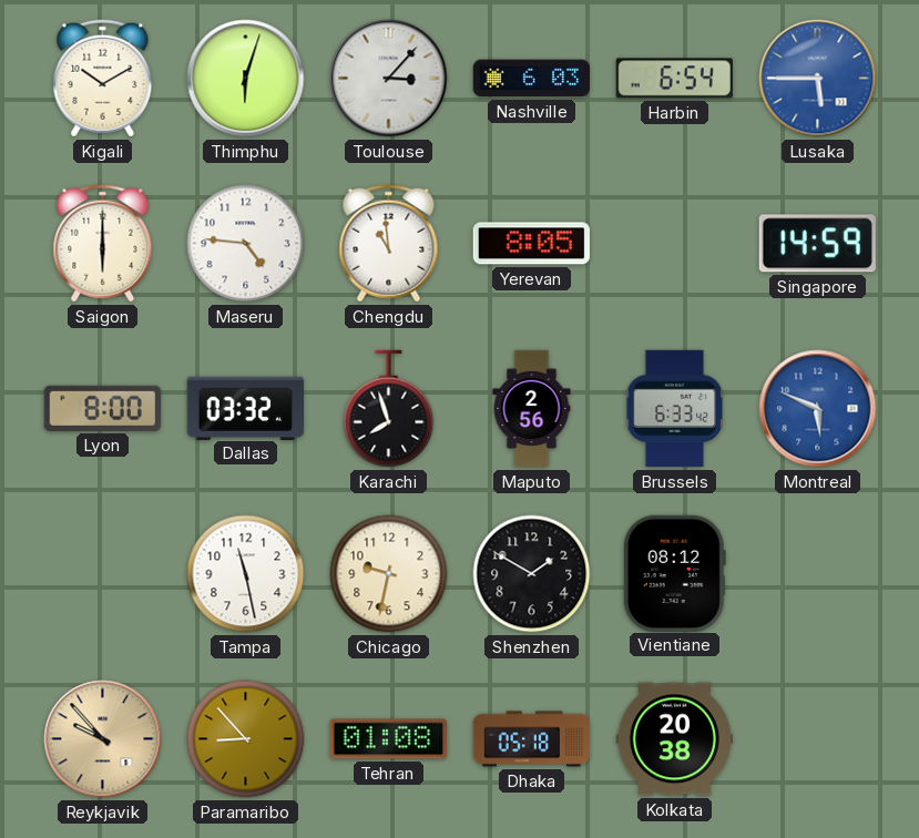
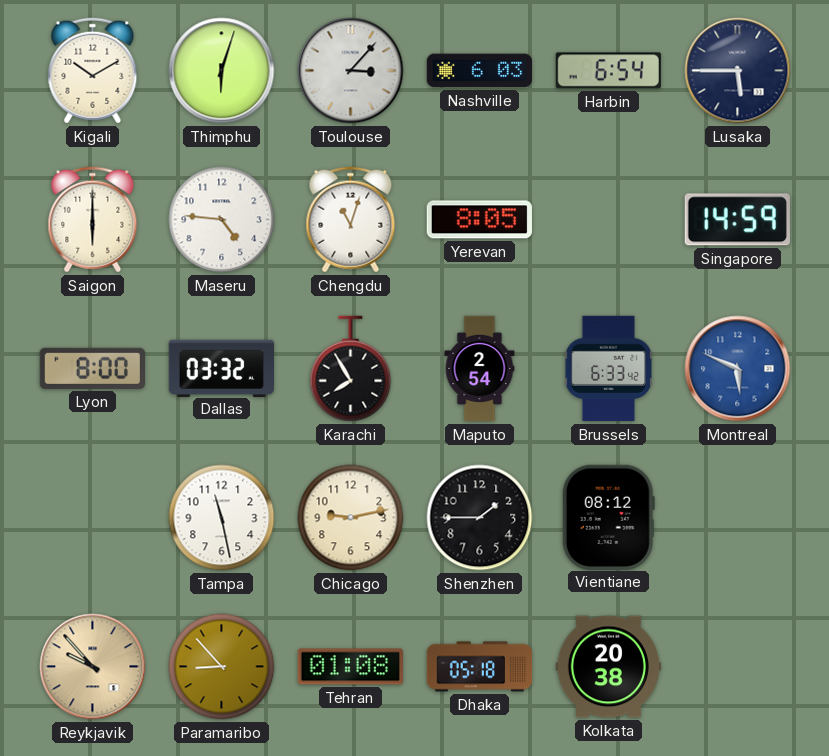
Lusaka dial: blue -> navy
Chengdu: 10:59 -> 11:03
Karachi: 7:57 -> 7:55
Maputo: 2:56 -> 2:54
Chicago: 9:32 -> 9:13
Shenzhen: 1:50 -> 1:45
